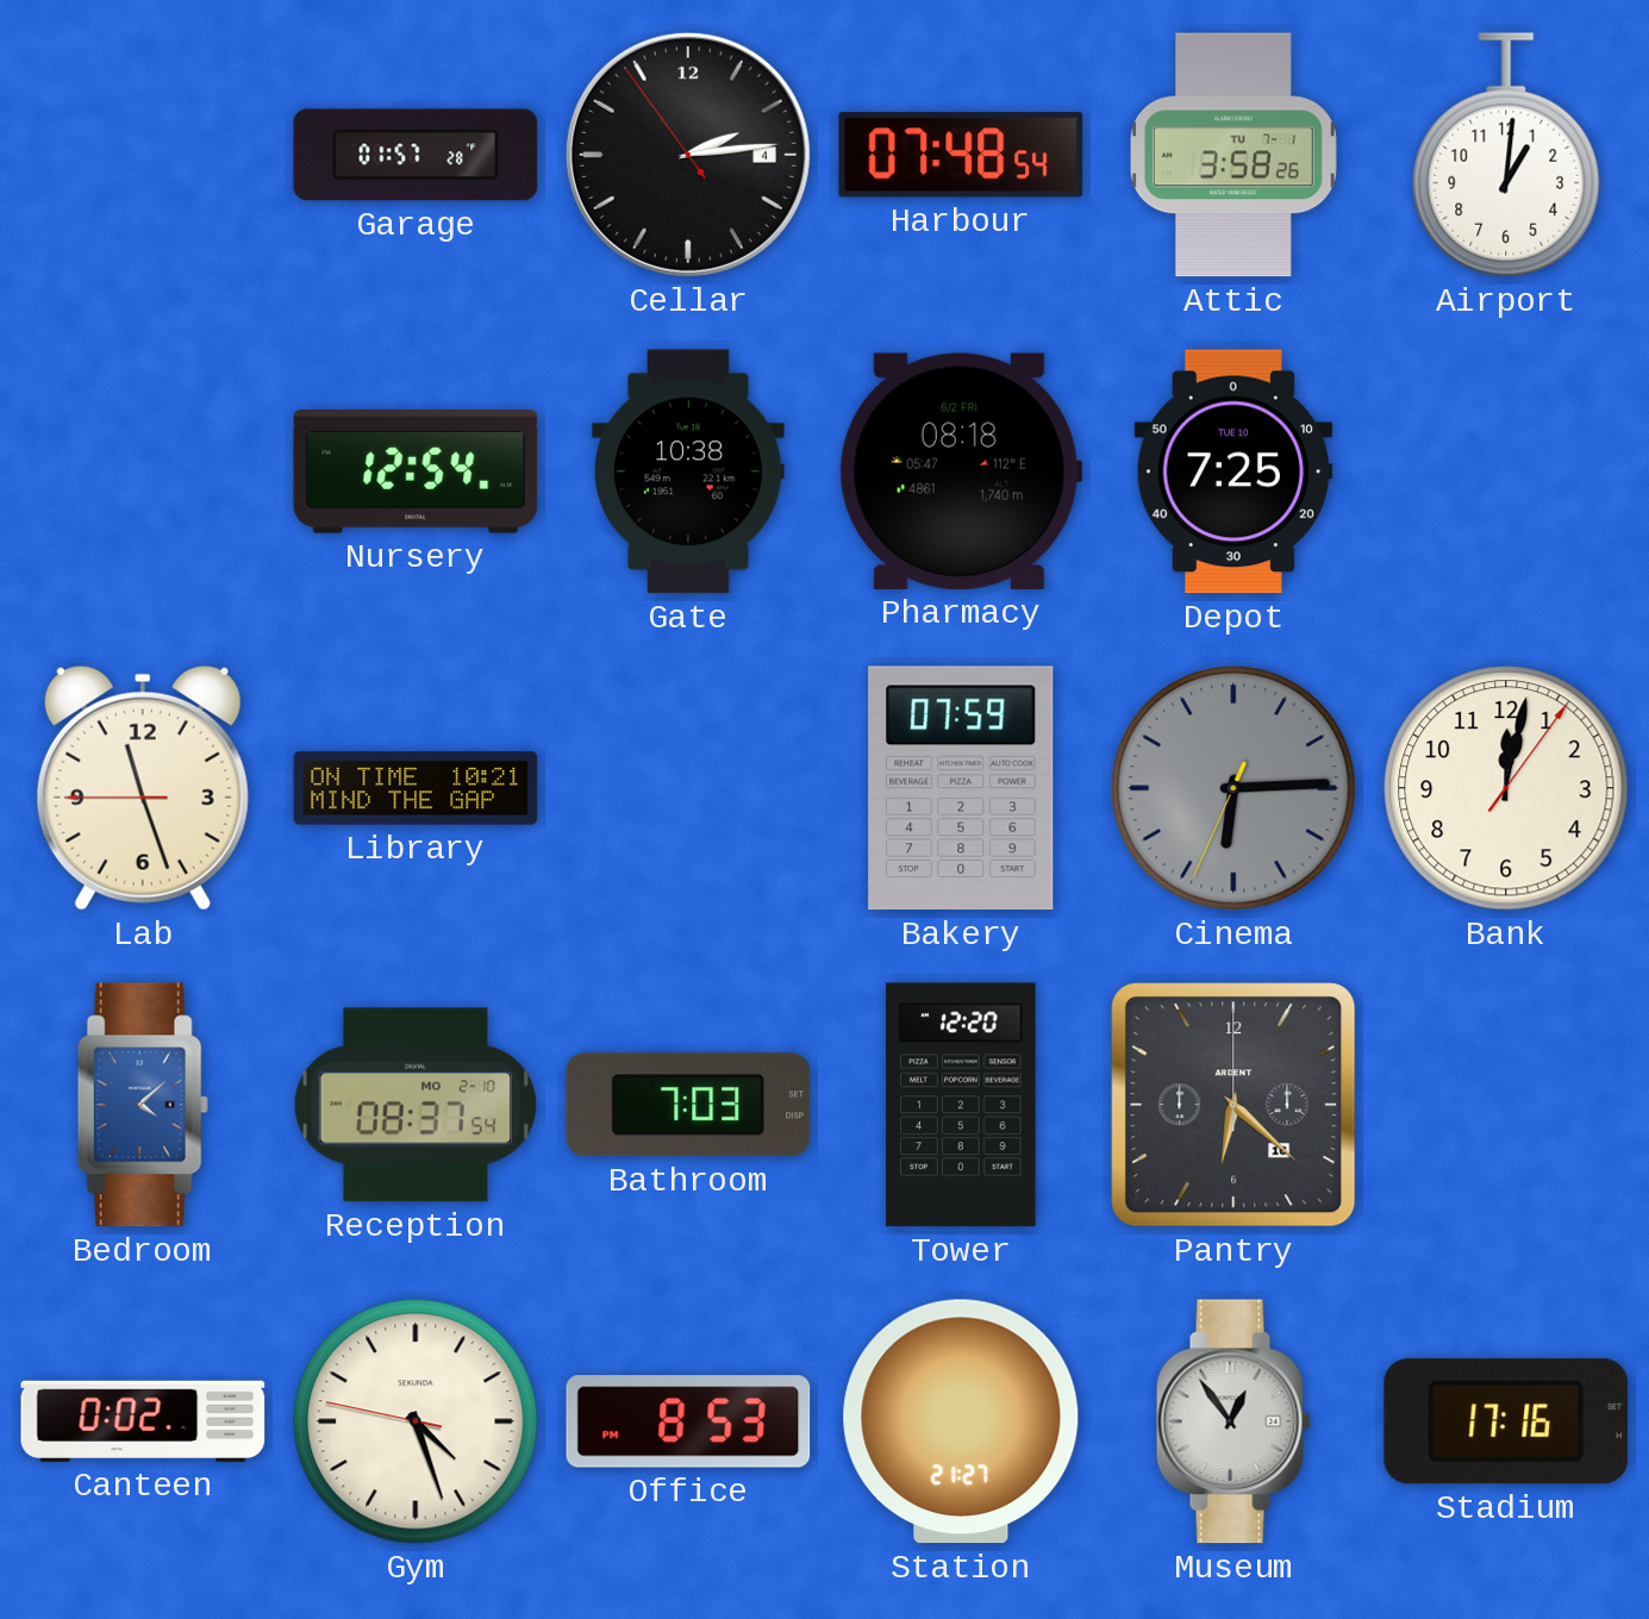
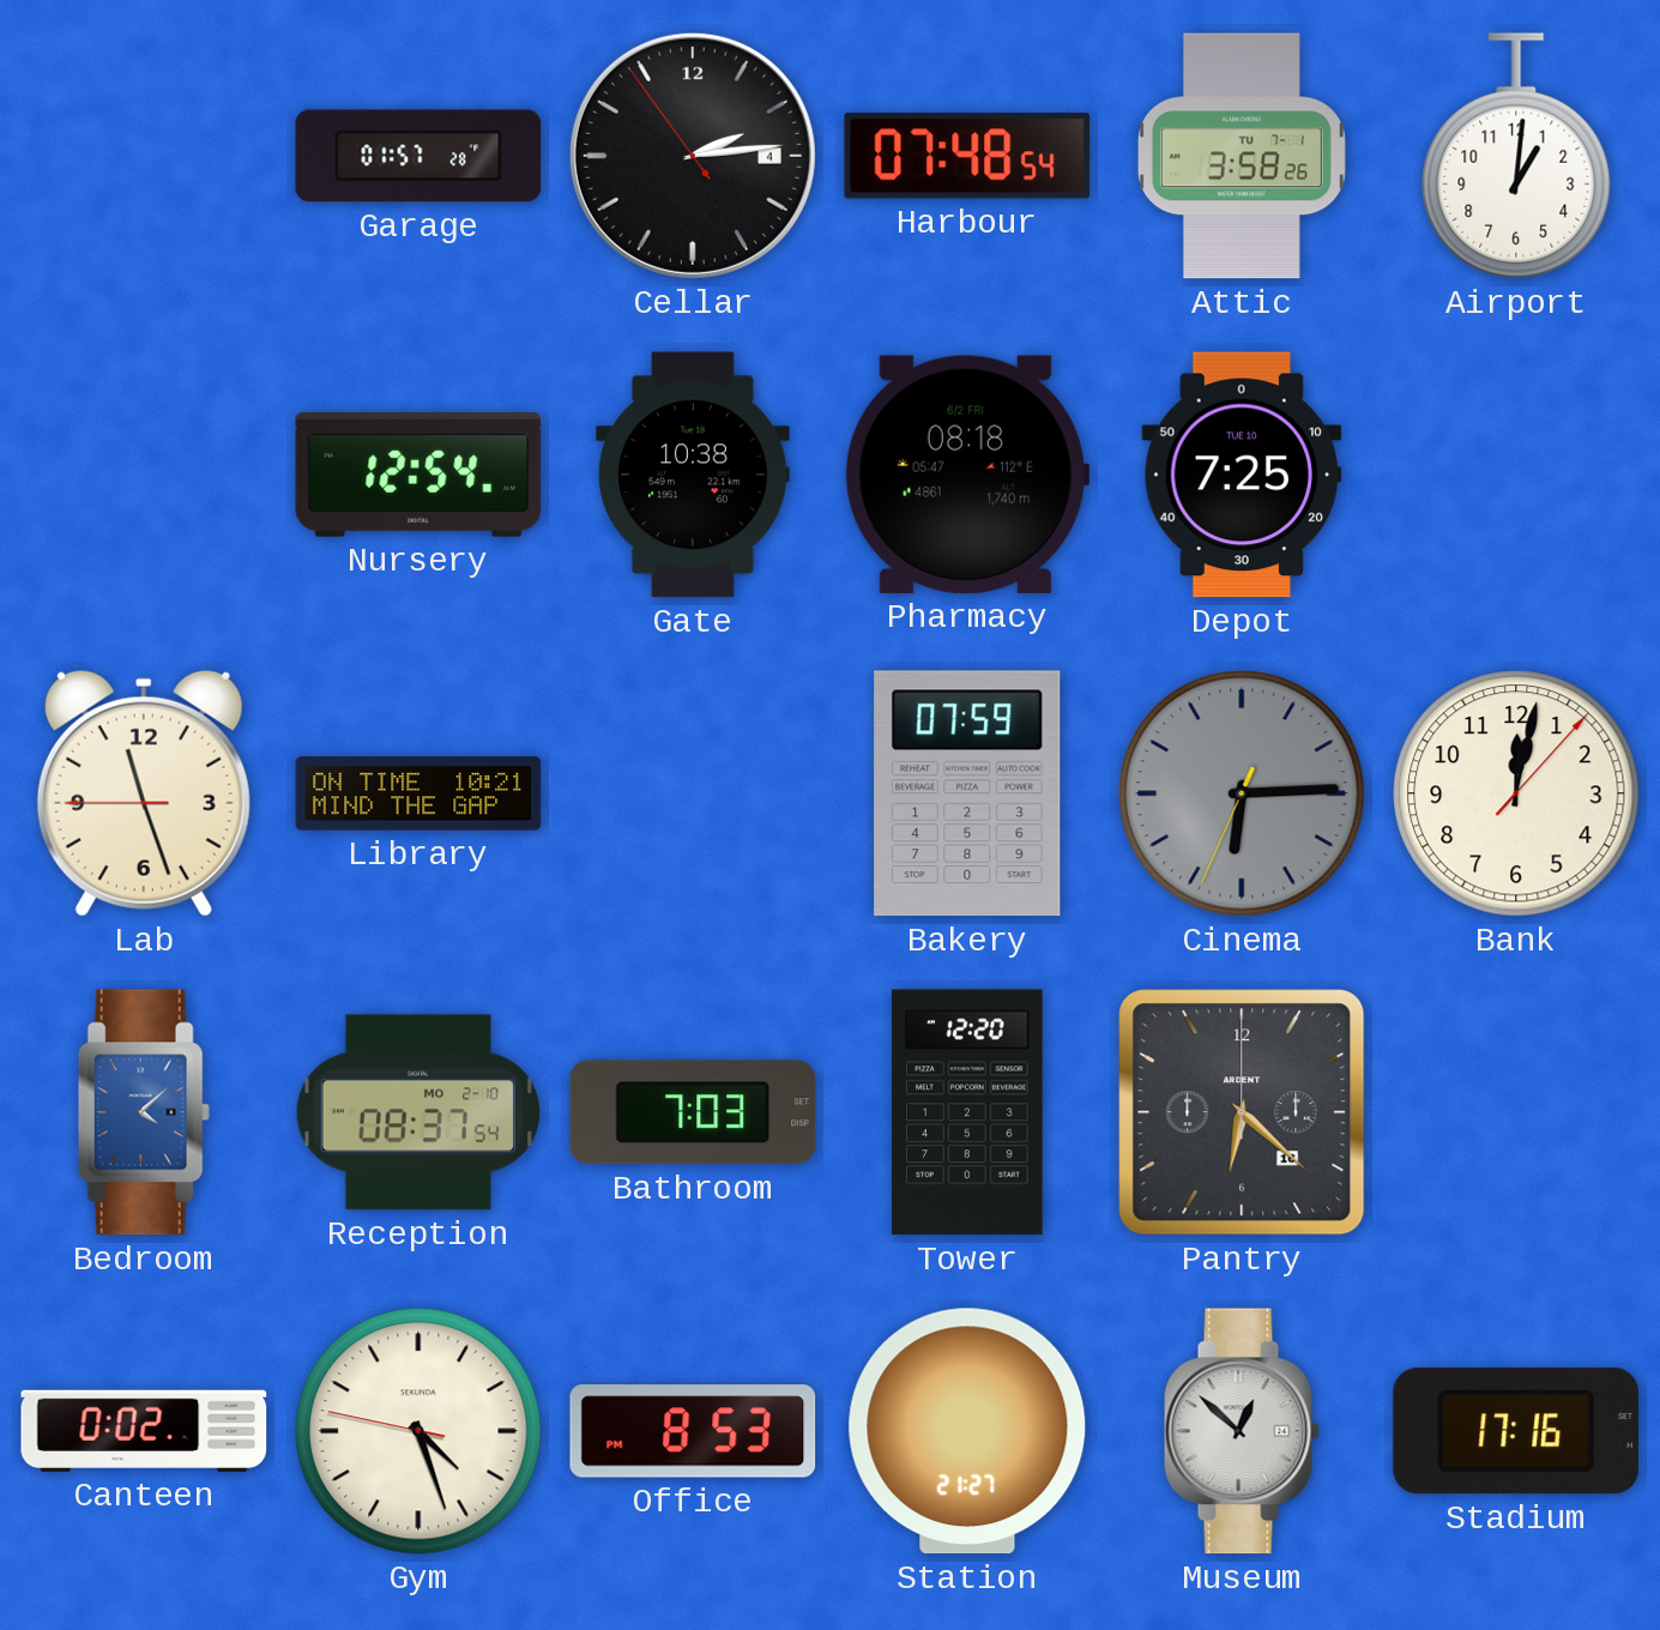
Bank: 12:02:06 -> 12:02:07
Museum: 12:54 -> 12:52
